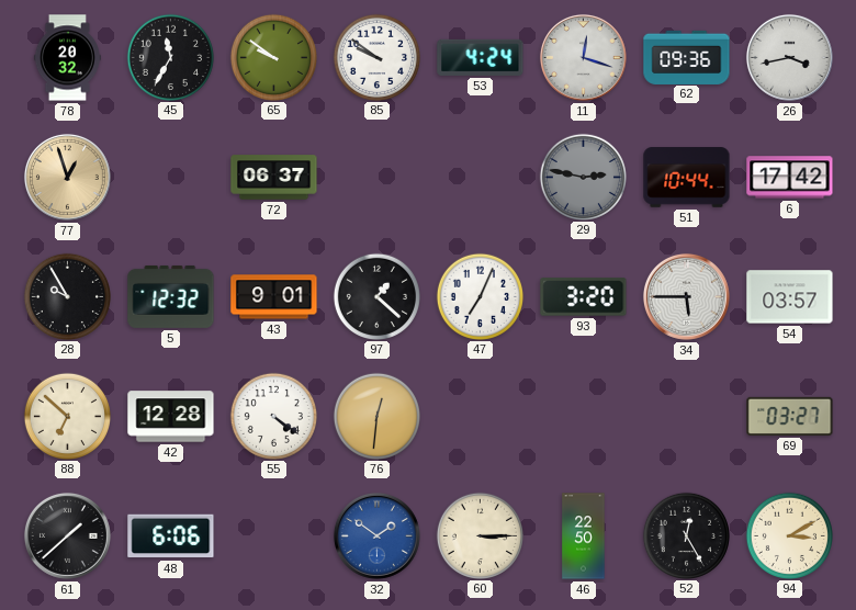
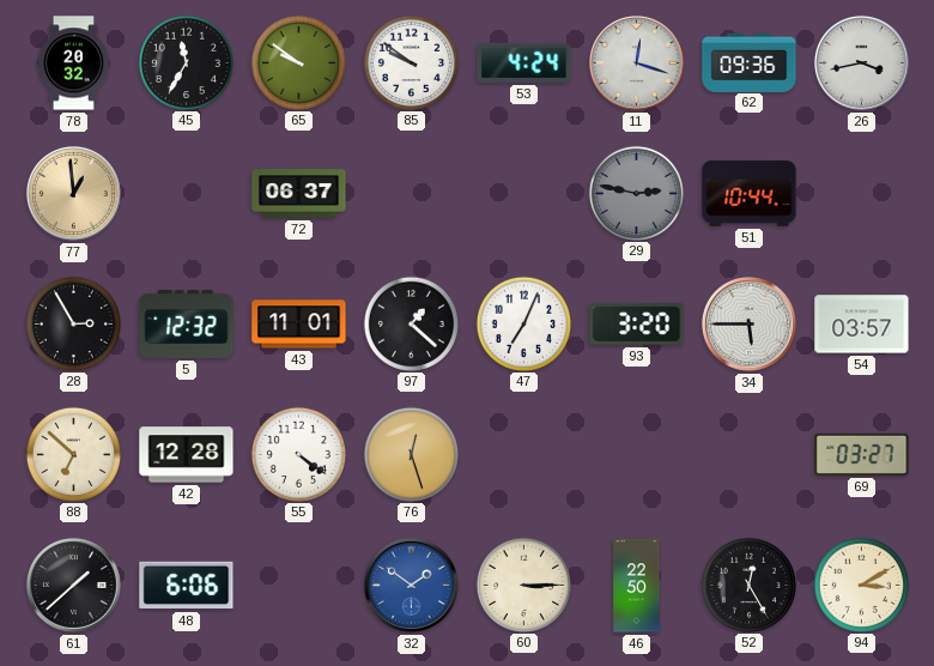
77: 12:57 -> 12:59
6: 17:42 -> none
28: 9:55 -> 2:55
43: 9:01 -> 11:01
76: 12:31 -> 12:27
